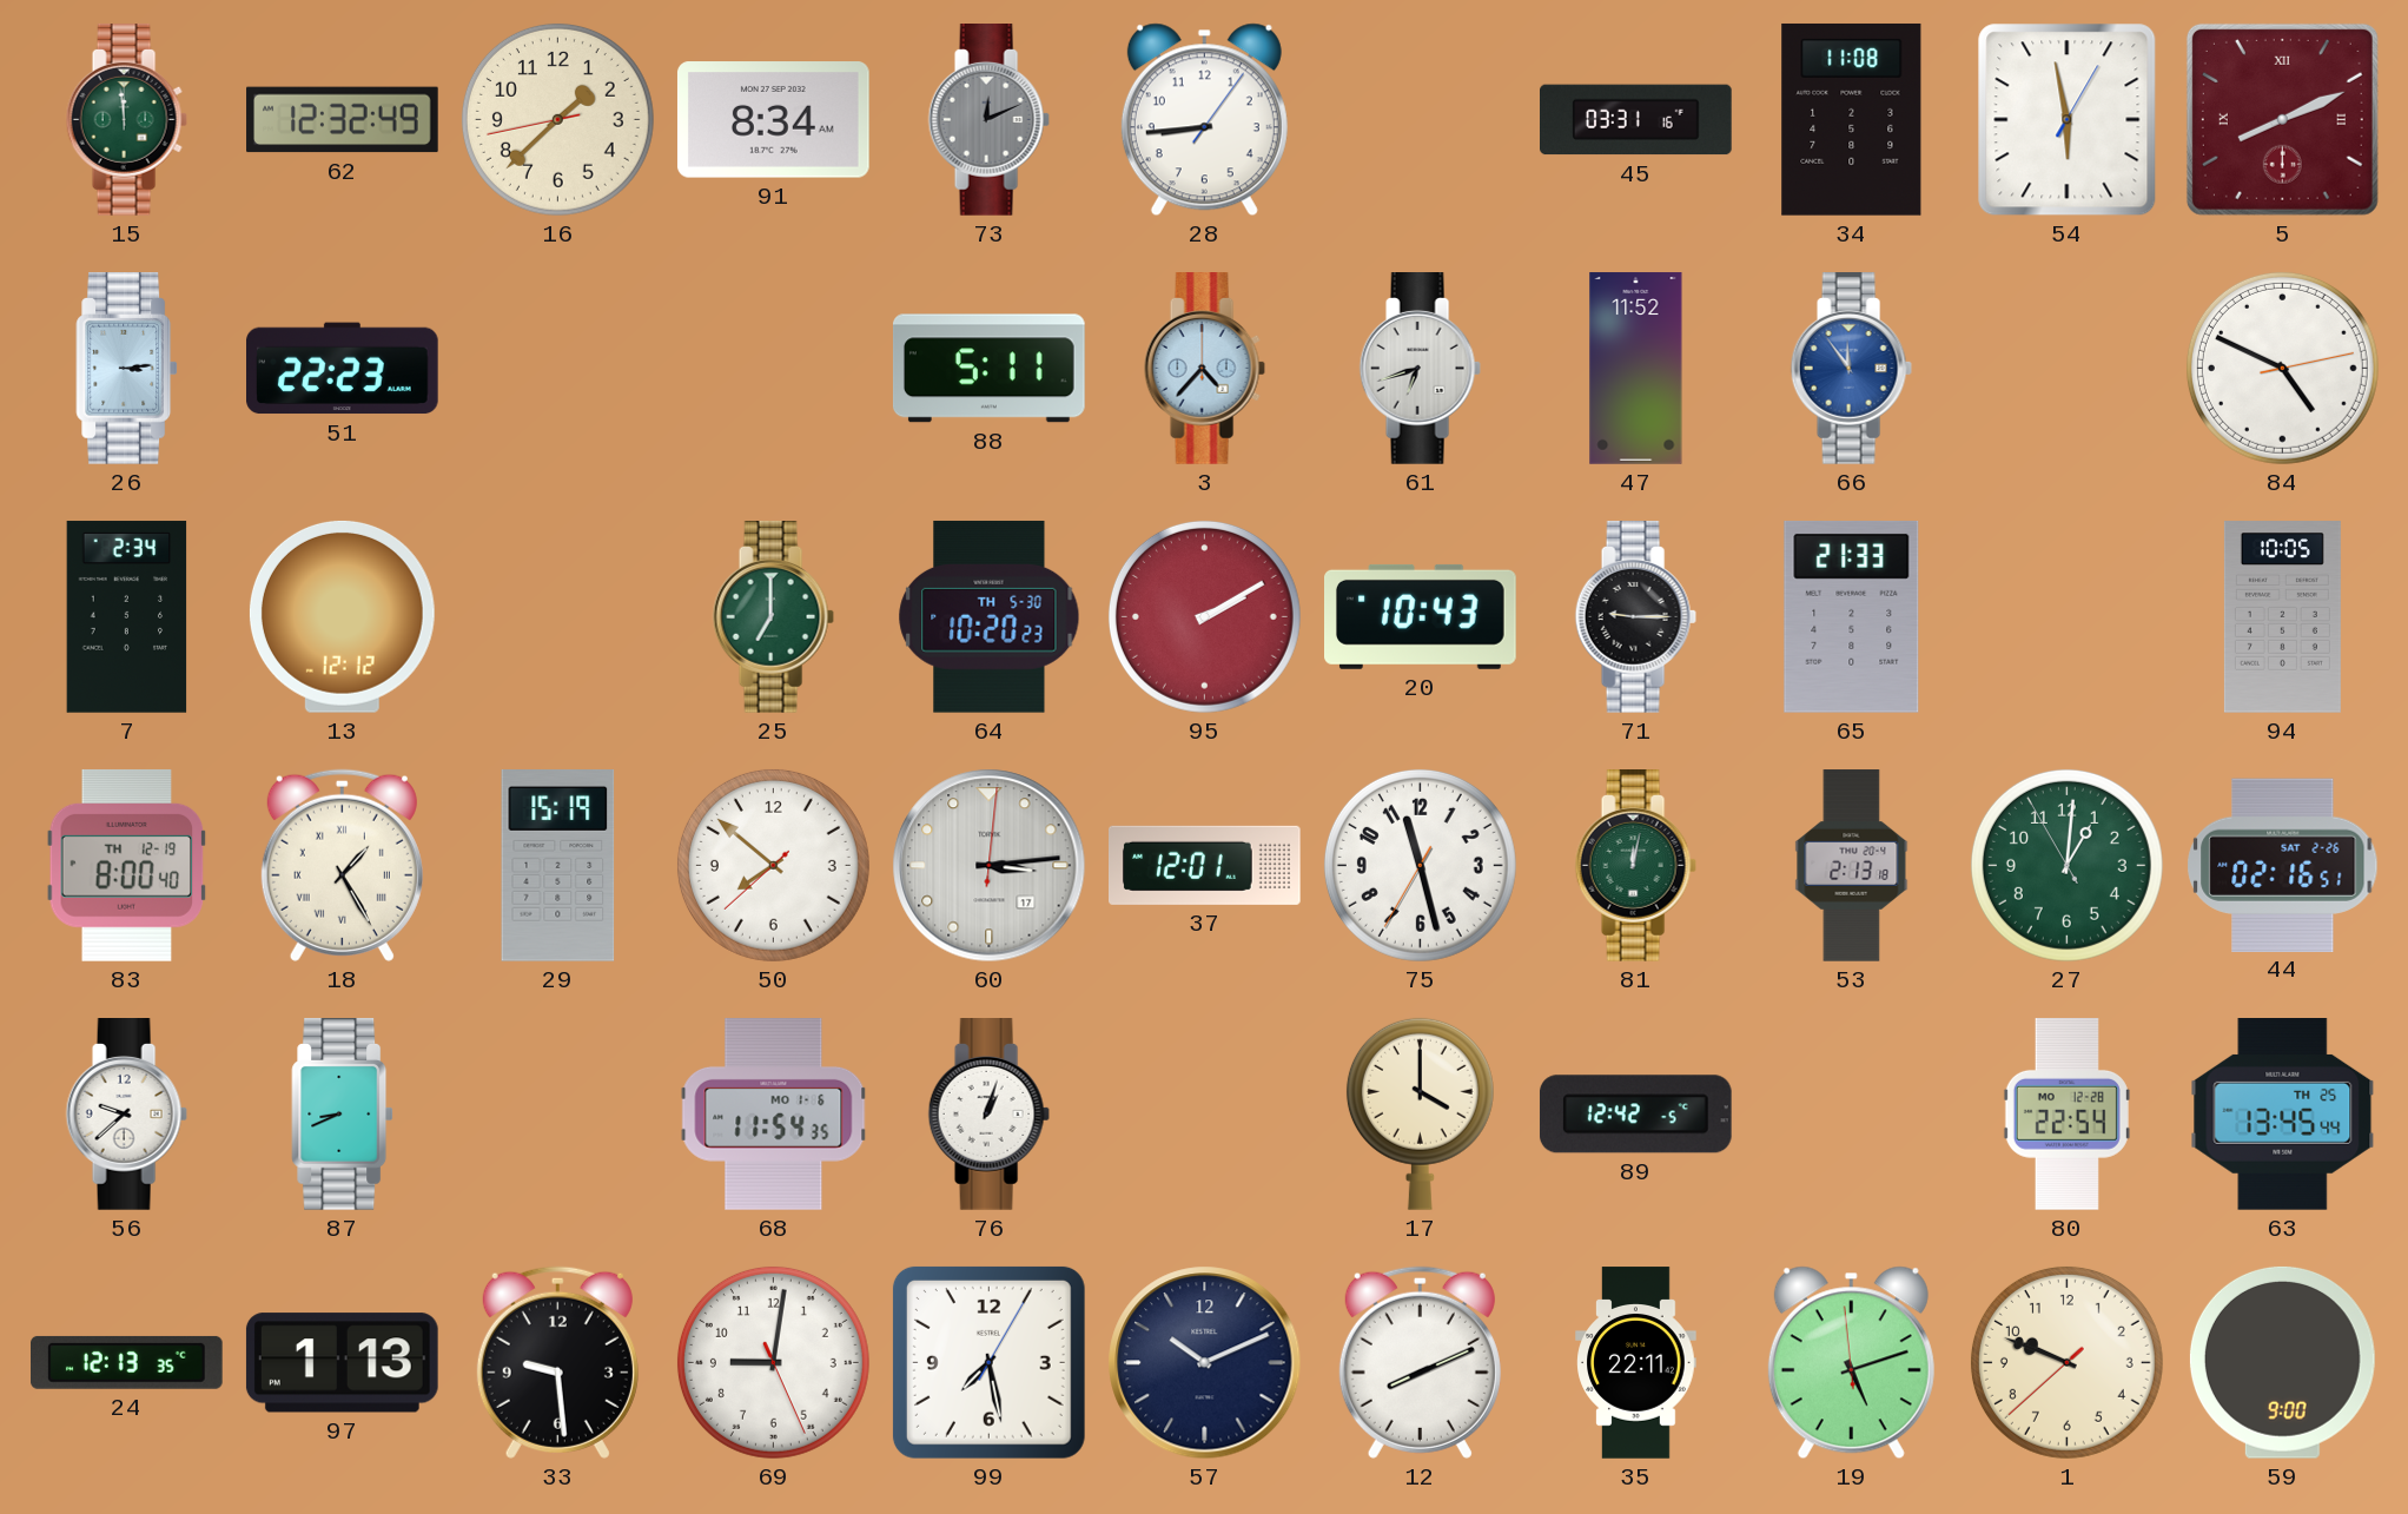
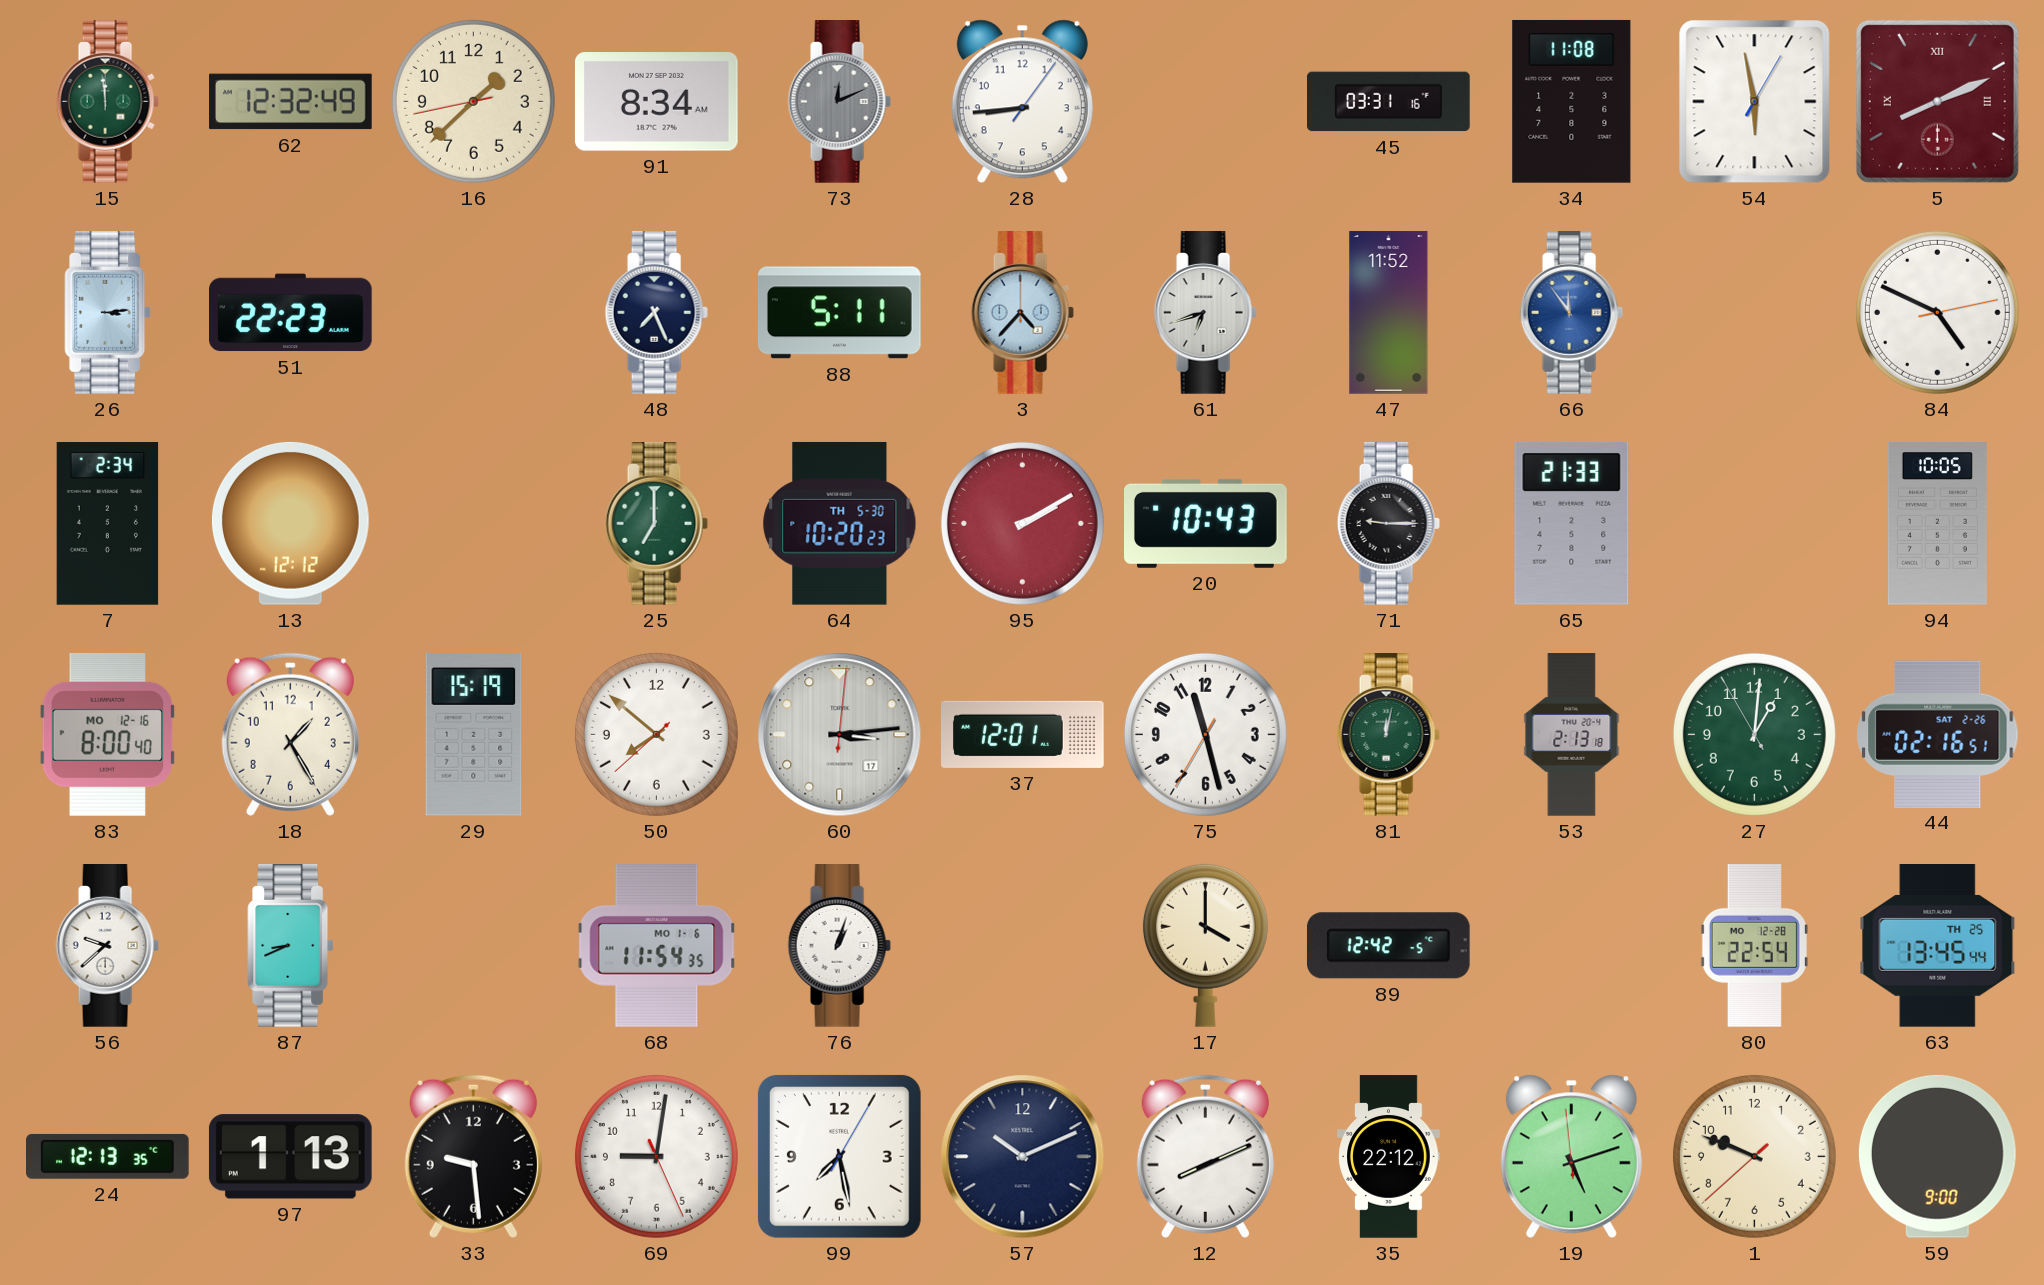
48: none -> 7:26
83 date: TH 12-19 -> MO 12-16
18 numerals: Roman -> Arabic
35: 22:11 -> 22:12
